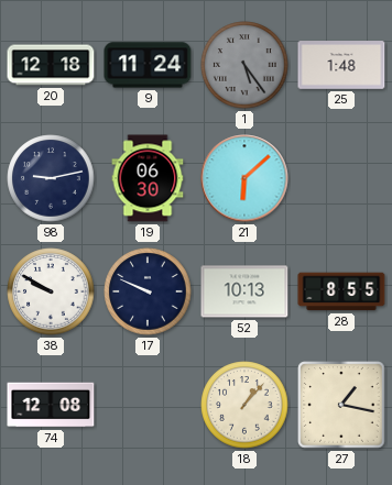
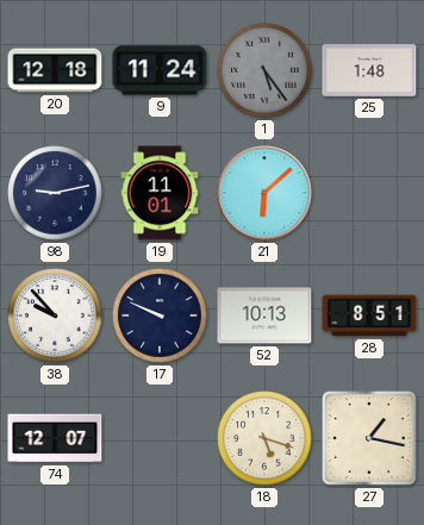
19: 06:30 -> 11:01
38: 9:50 -> 9:53
28: 8:55 -> 8:51
74: 12:08 -> 12:07
18: 1:07 -> 5:18
